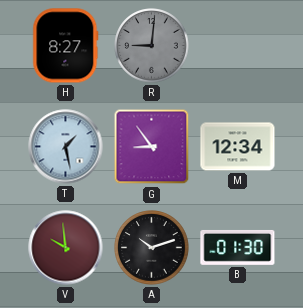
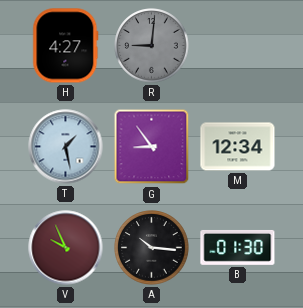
H: 8:27 -> 4:27
V: 9:59 -> 9:56
A: 10:12 -> 10:16
